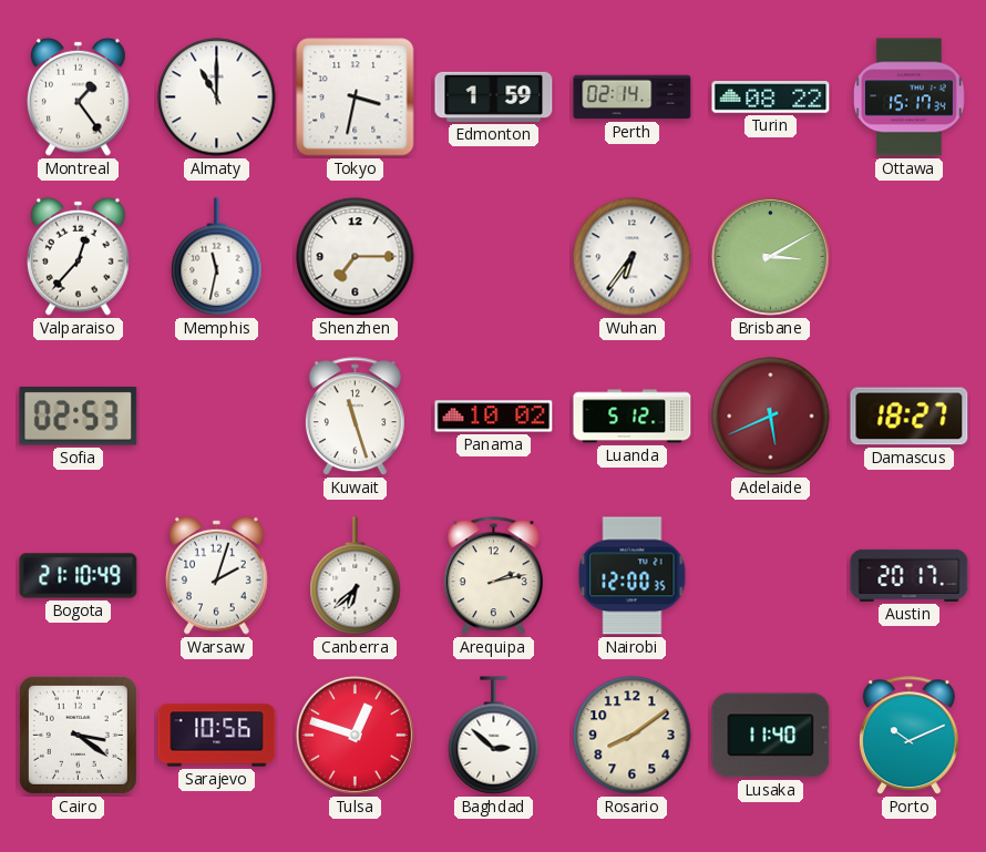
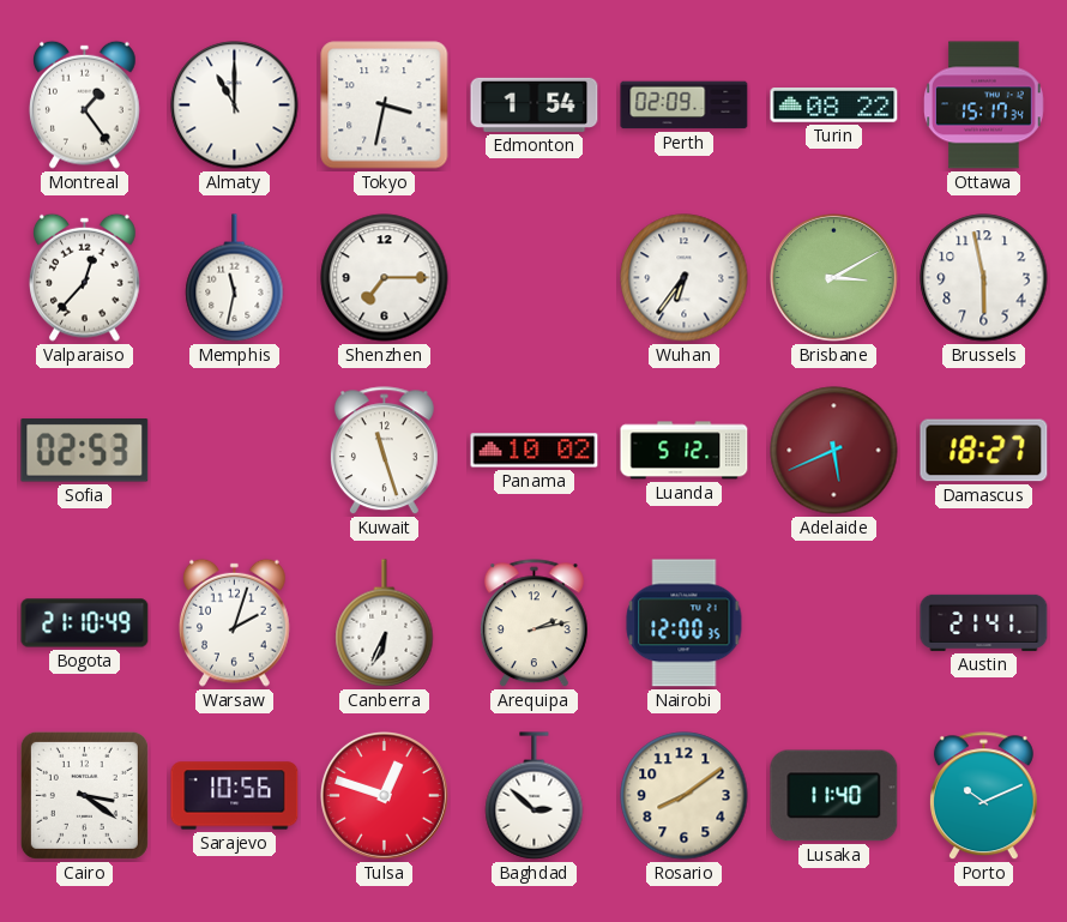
Edmonton: 1:59 -> 1:54
Perth: 02:14 -> 02:09
Brussels: none -> 5:58
Canberra: 6:38 -> 6:34
Austin: 20:17 -> 21:41
